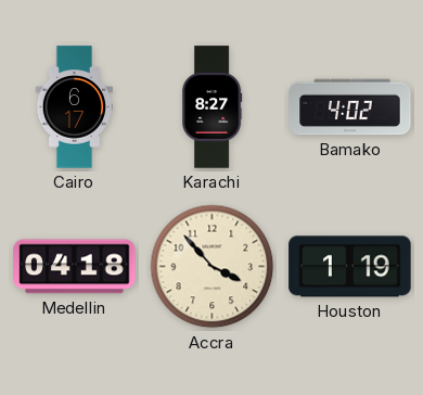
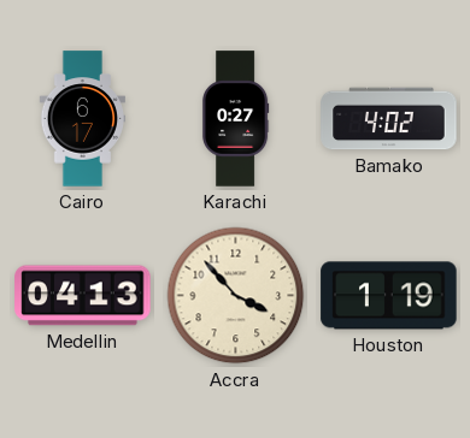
Karachi: 8:27 -> 0:27
Medellin: 04:18 -> 04:13
